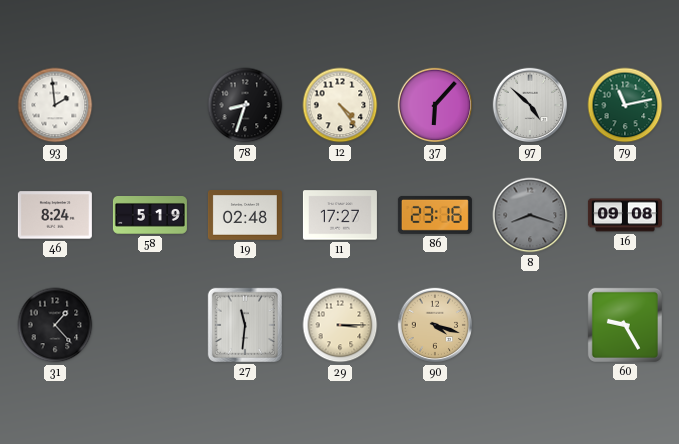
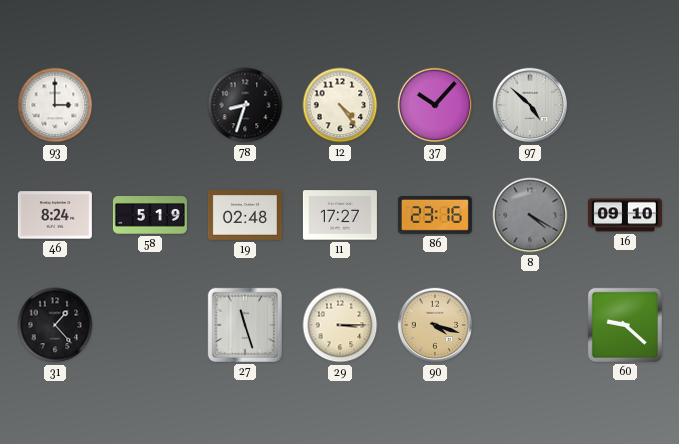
93: 1:59 -> 3:00
37: 6:07 -> 10:07
79: 11:13 -> none
8: 8:18 -> 4:20
16: 09:08 -> 09:10
27: 11:31 -> 11:27
60: 9:25 -> 9:22
